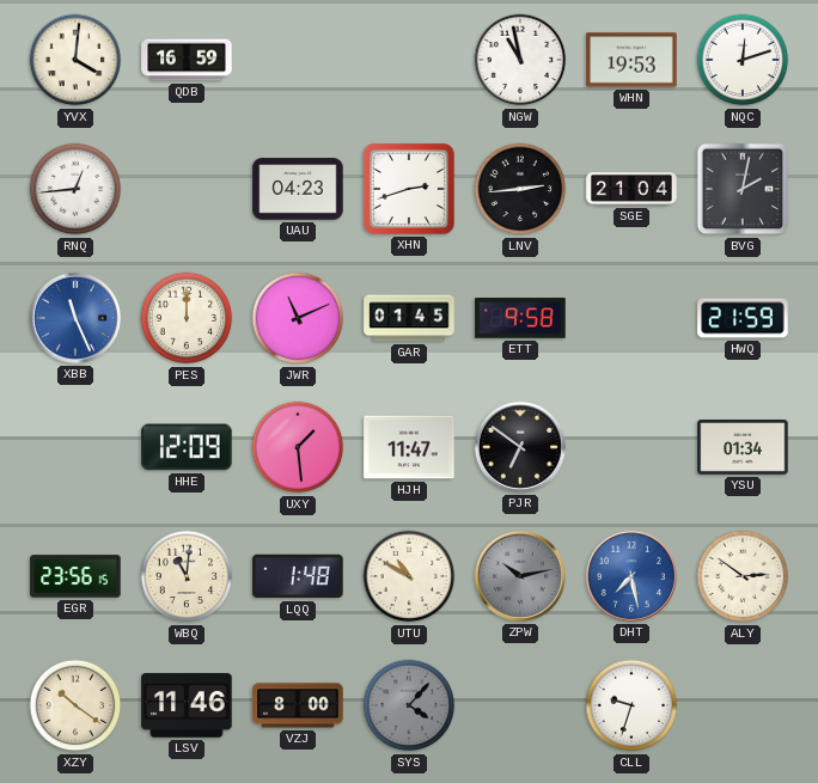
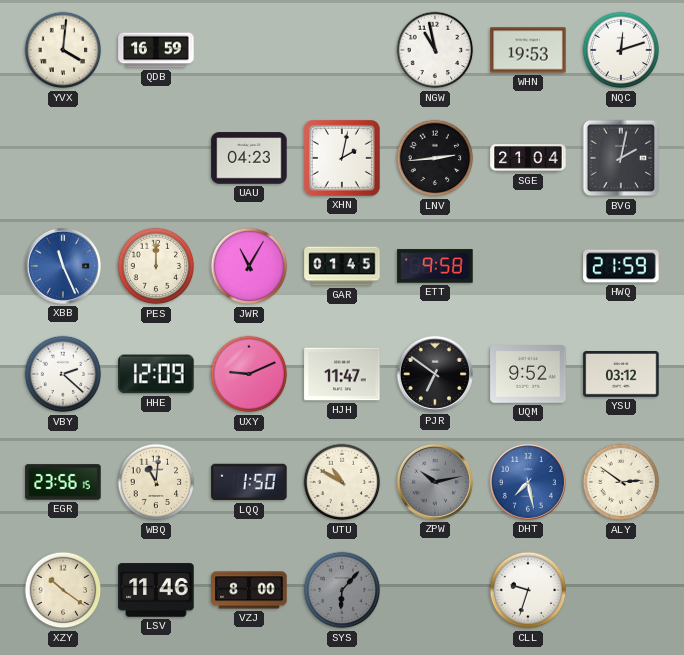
RNQ: 12:44 -> none
XHN: 2:42 -> 2:02
JWR: 11:11 -> 11:05
VBY: none -> 2:22
UXY: 1:29 -> 9:11
UQM: none -> 9:52
YSU: 01:34 -> 03:12
LQQ: 1:48 -> 1:50
SYS: 4:07 -> 6:07
